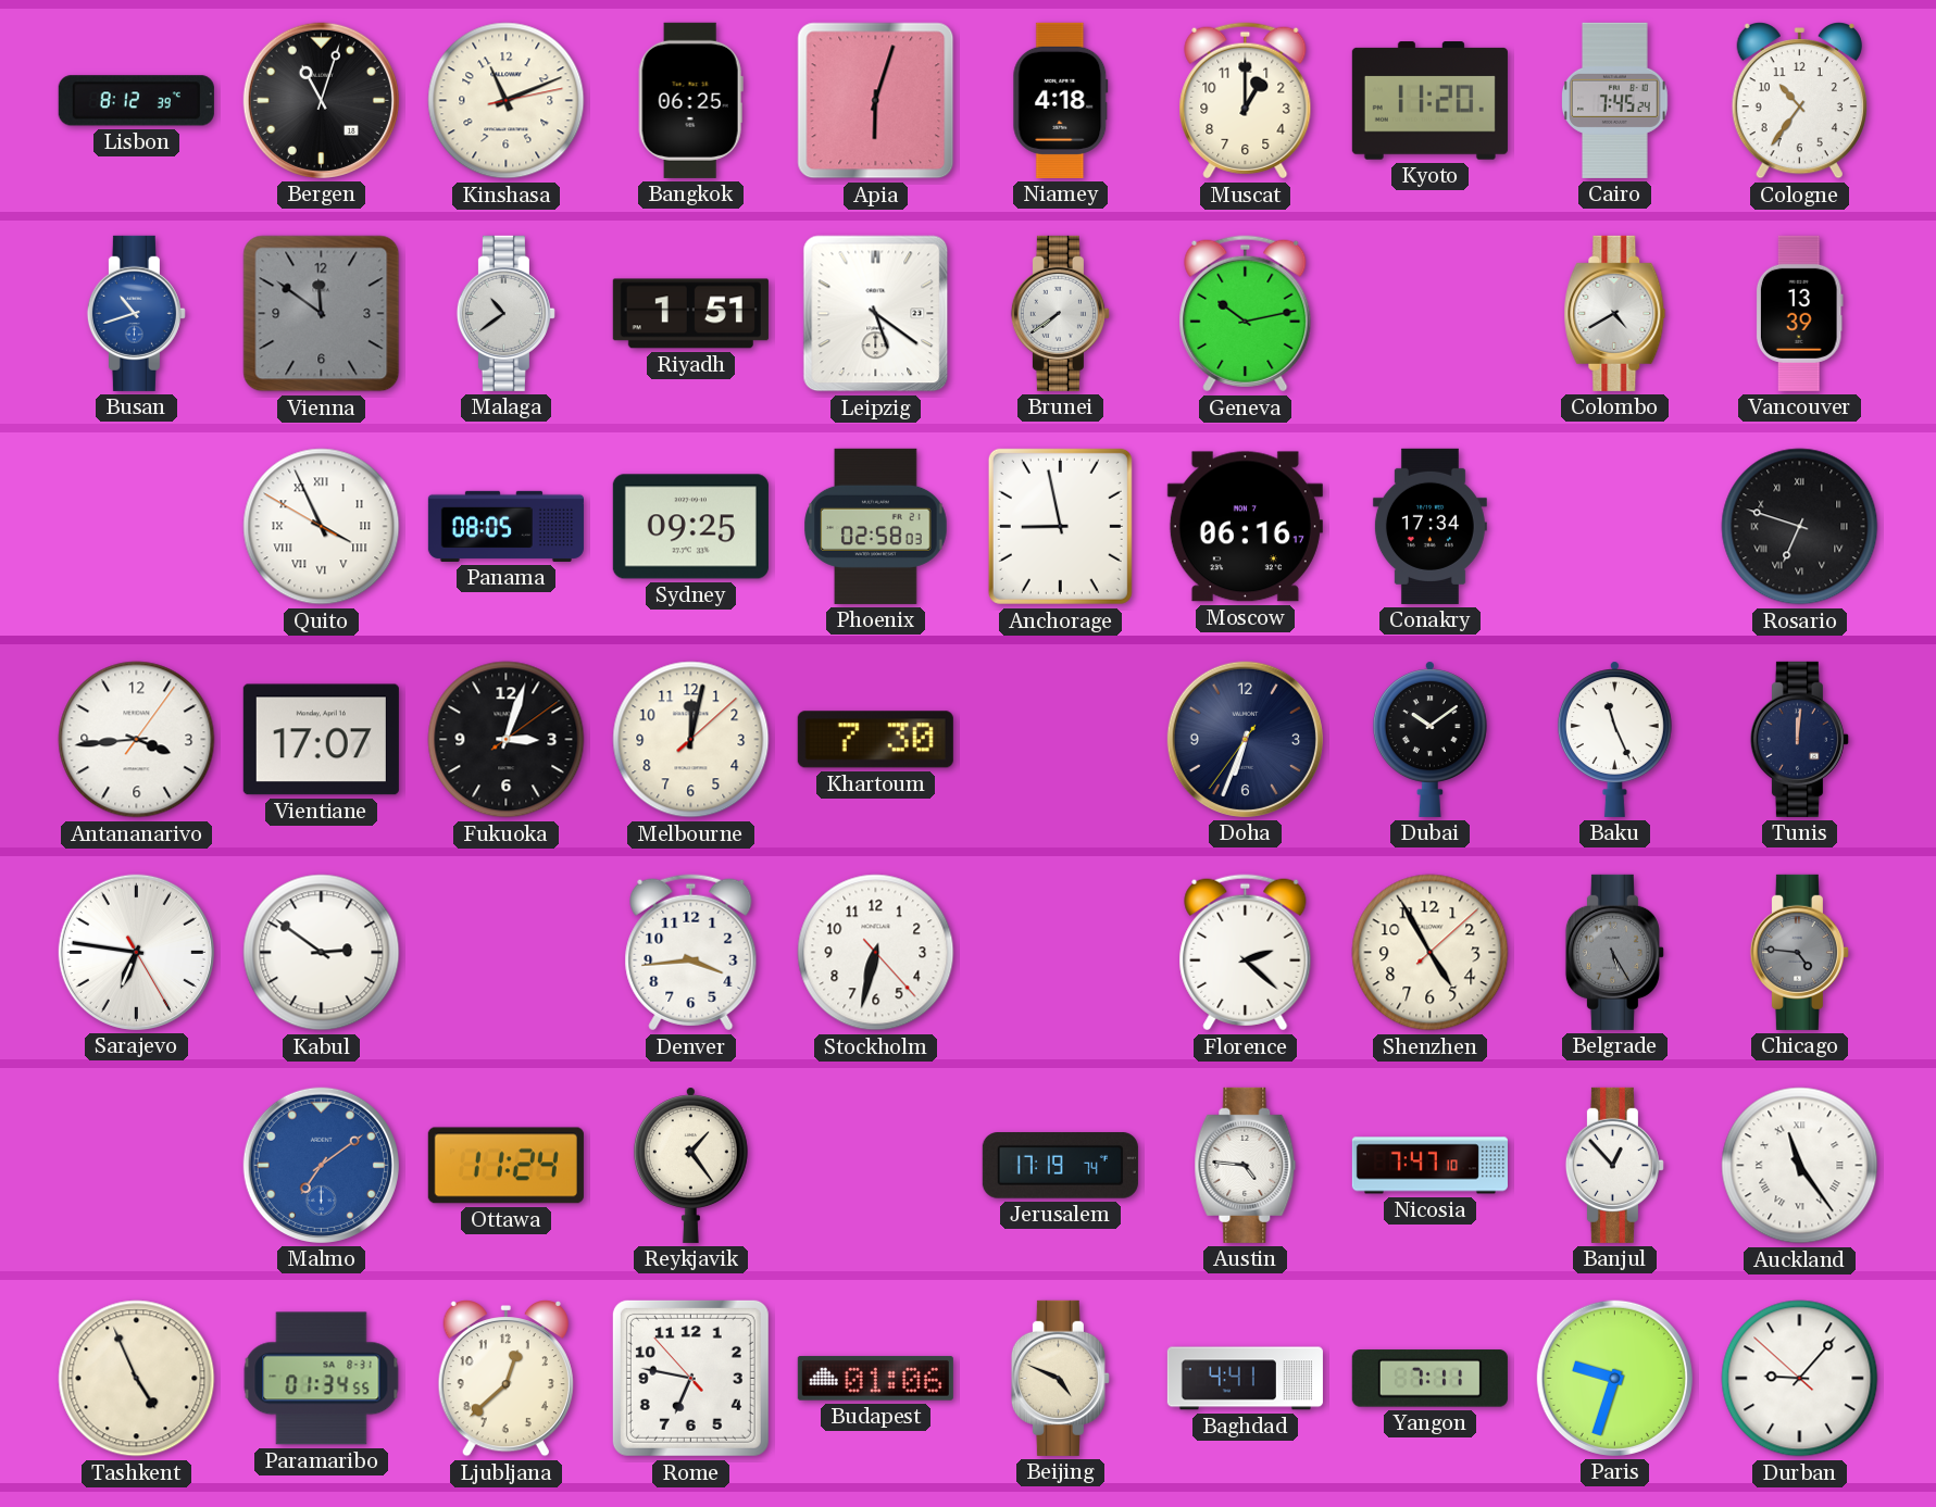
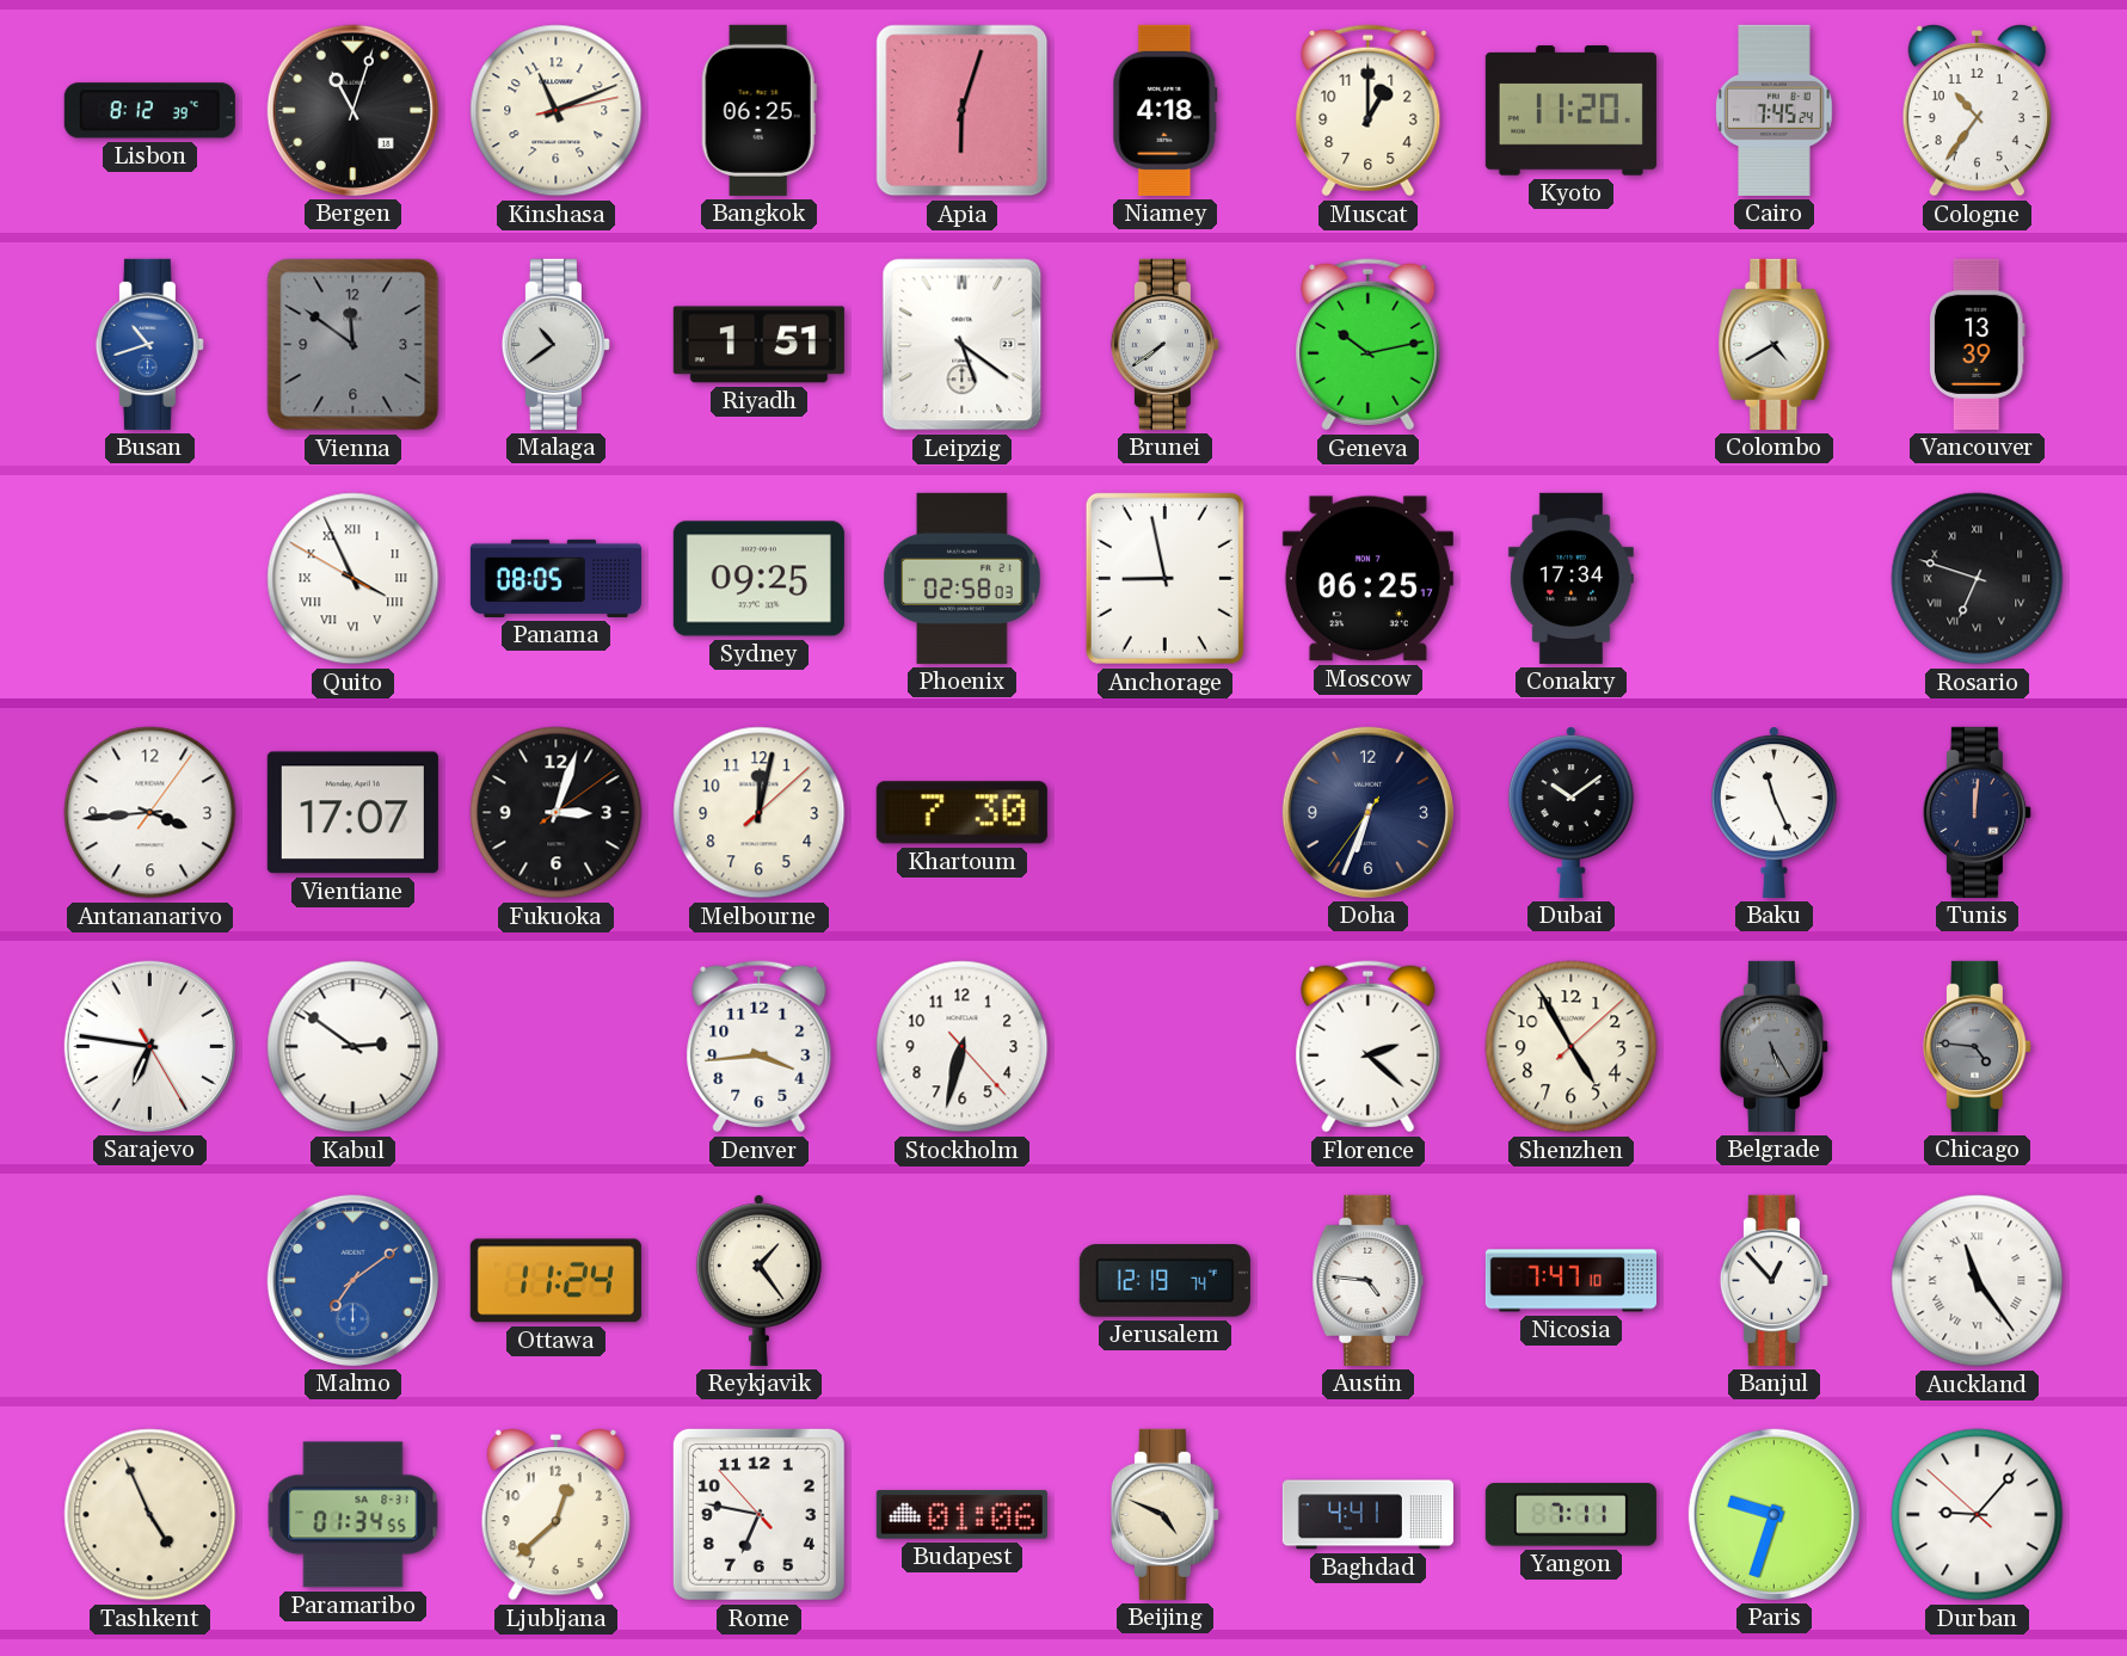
Moscow: 06:16 -> 06:25
Jerusalem: 17:19 -> 12:19
